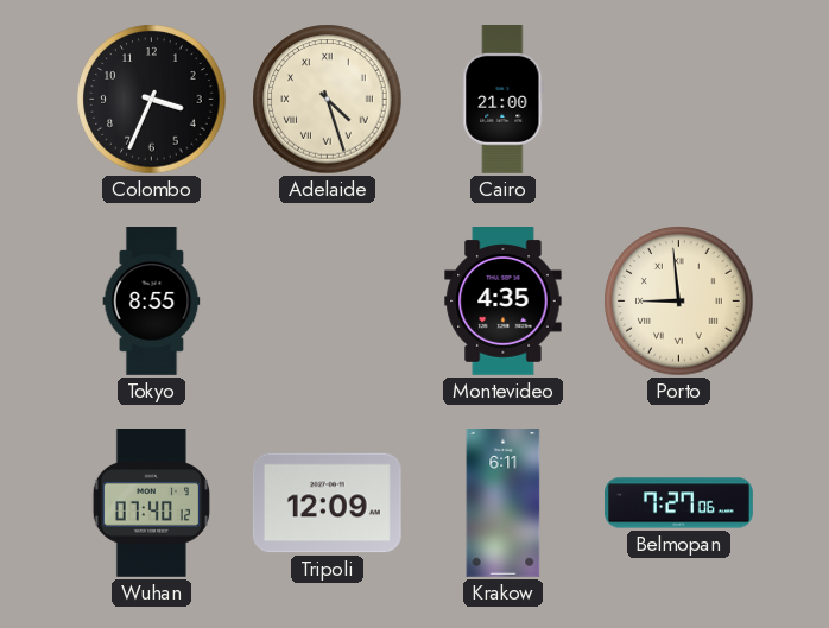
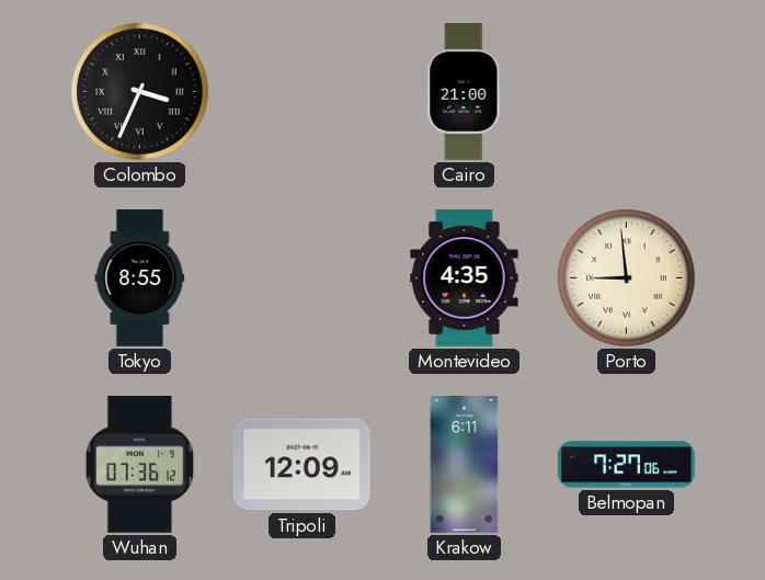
Colombo numerals: Arabic -> Roman
Adelaide: 4:27 -> none
Wuhan: 07:40 -> 07:36
